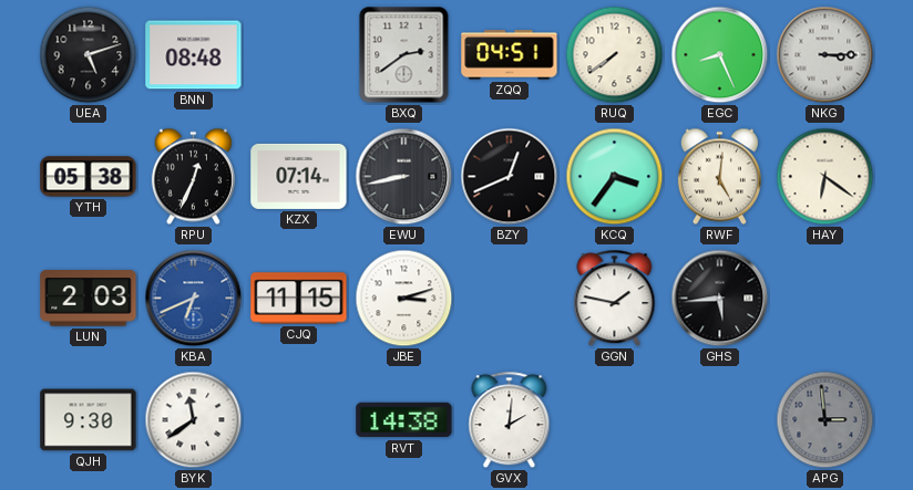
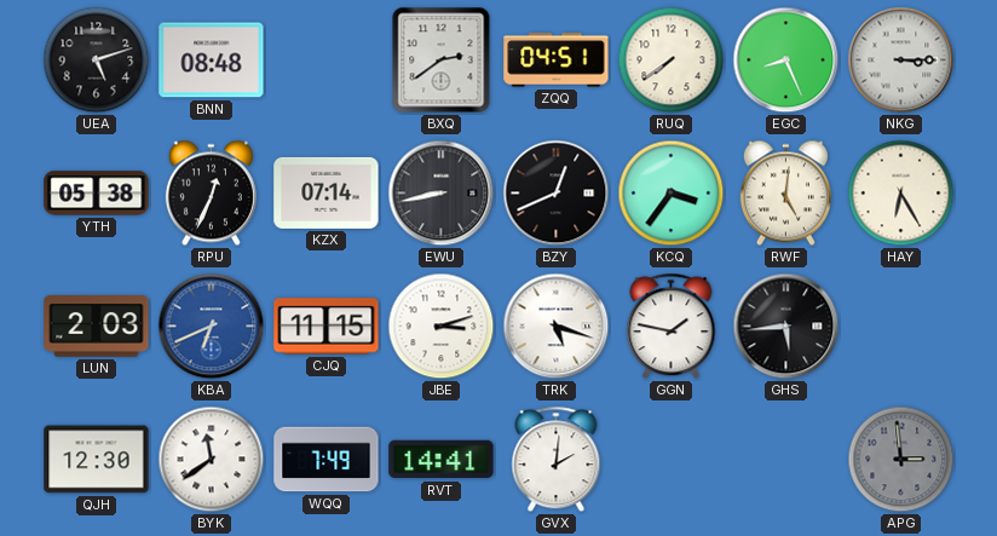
HAY: 6:21 -> 6:25
TRK: none -> 5:18
QJH: 9:30 -> 12:30
WQQ: none -> 7:49
RVT: 14:38 -> 14:41
